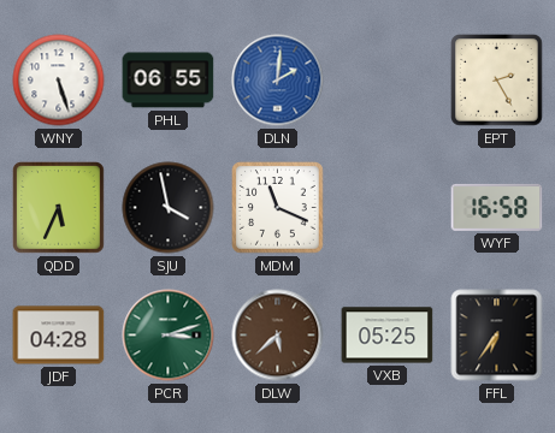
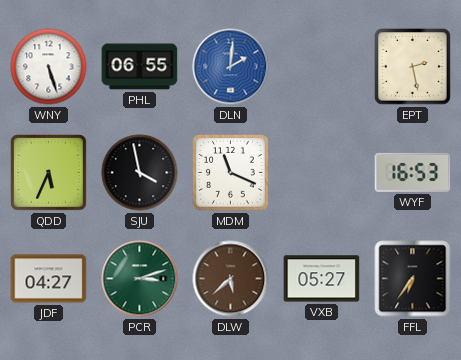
EPT: 2:25 -> 2:28
WYF: 16:58 -> 16:53
JDF: 04:28 -> 04:27
VXB: 05:25 -> 05:27
